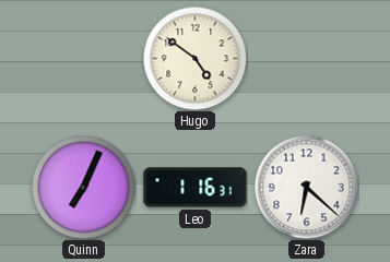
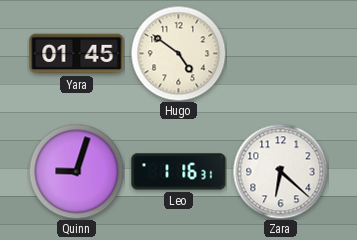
Yara: none -> 01:45
Quinn: 7:04 -> 9:03
